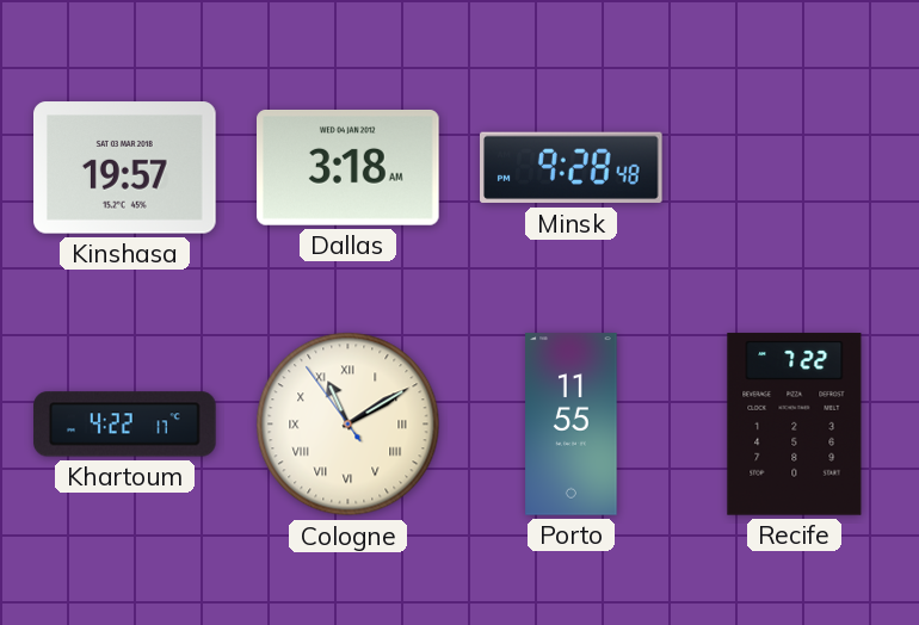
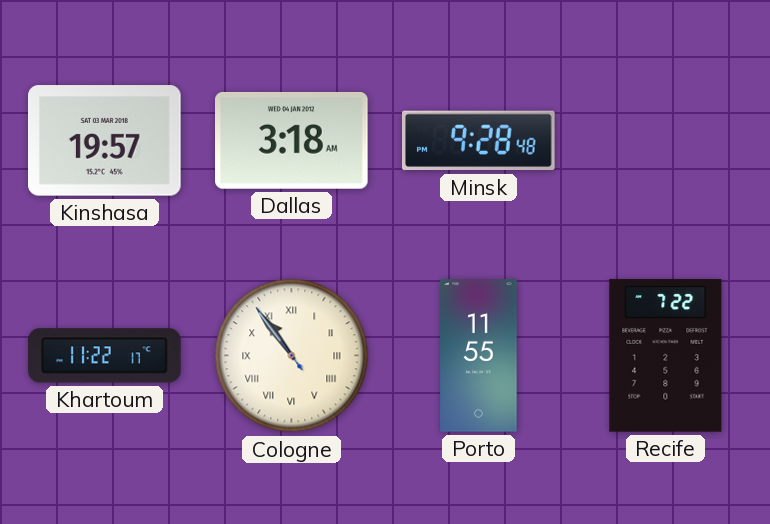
Khartoum: 4:22 -> 11:22
Cologne: 11:09 -> 10:53
